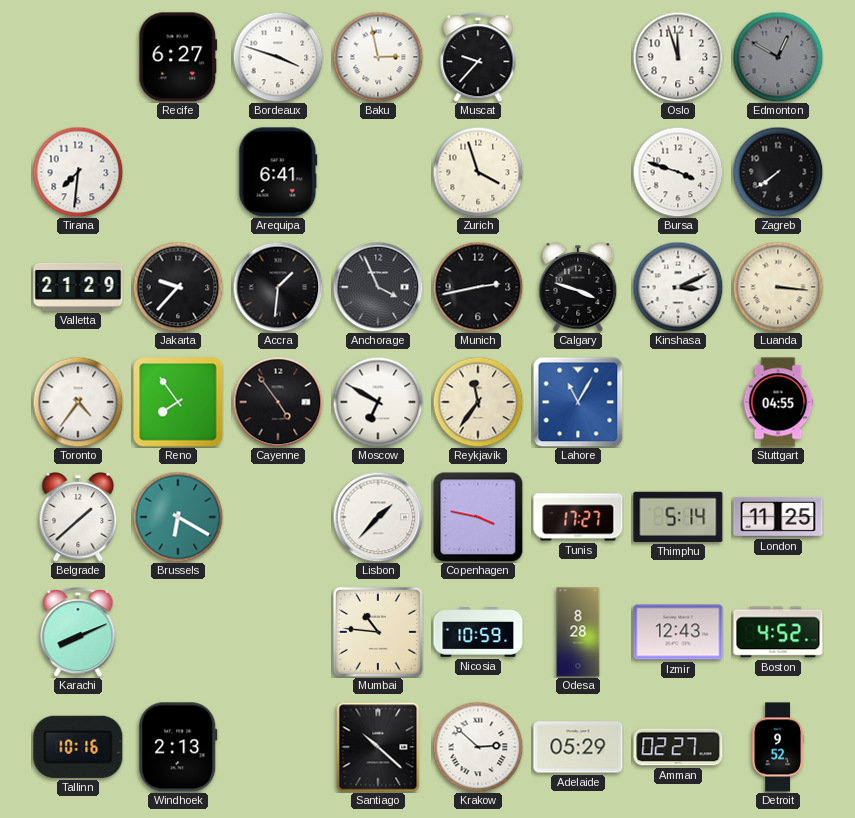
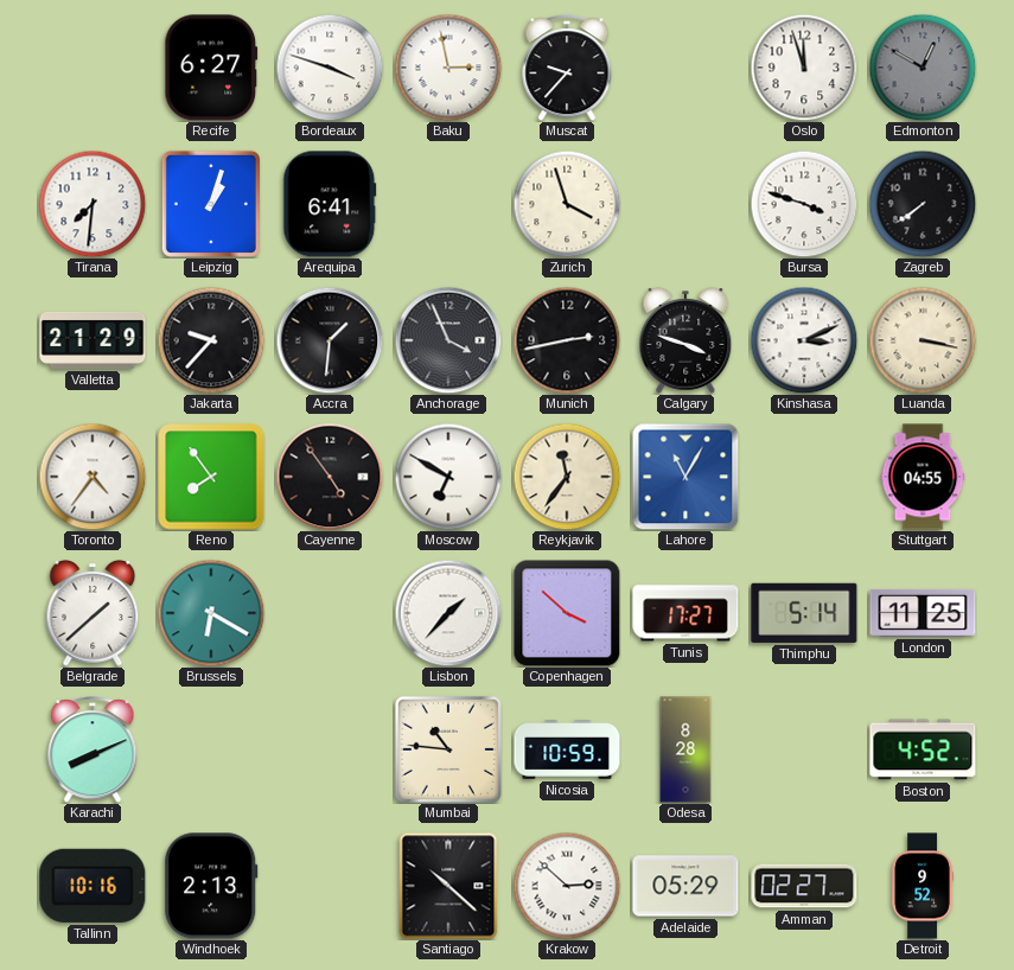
Leipzig: none -> 1:03
Luanda: 3:16 -> 3:17
Copenhagen: 3:47 -> 3:52
Izmir: 12:43 -> none
